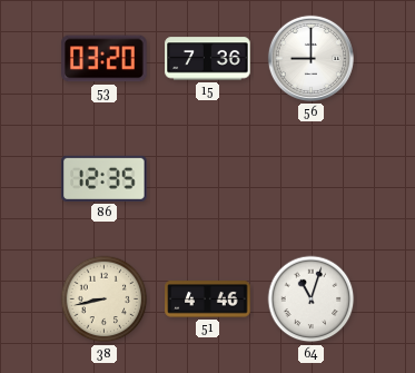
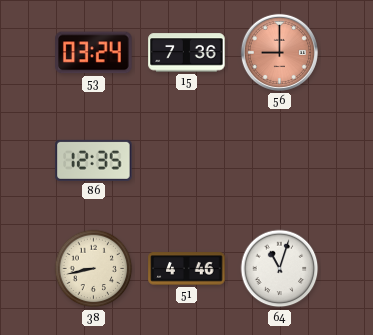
53: 03:20 -> 03:24
56 dial: white -> salmon
